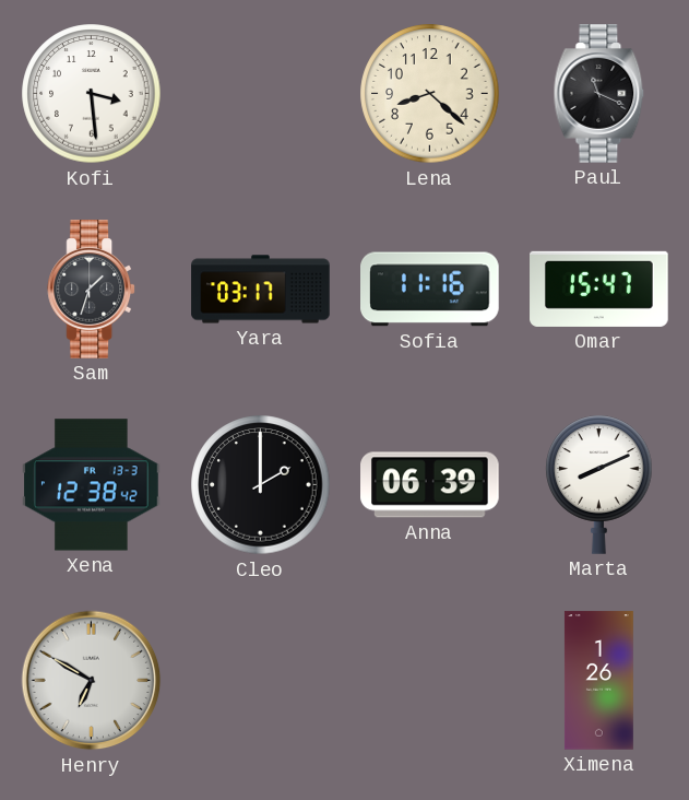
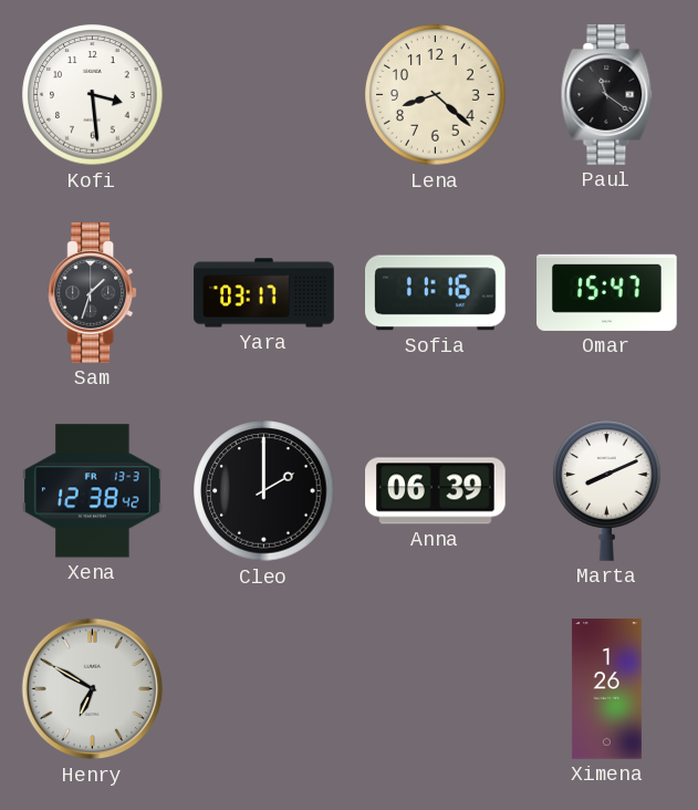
Paul: 11:19 -> 11:21
